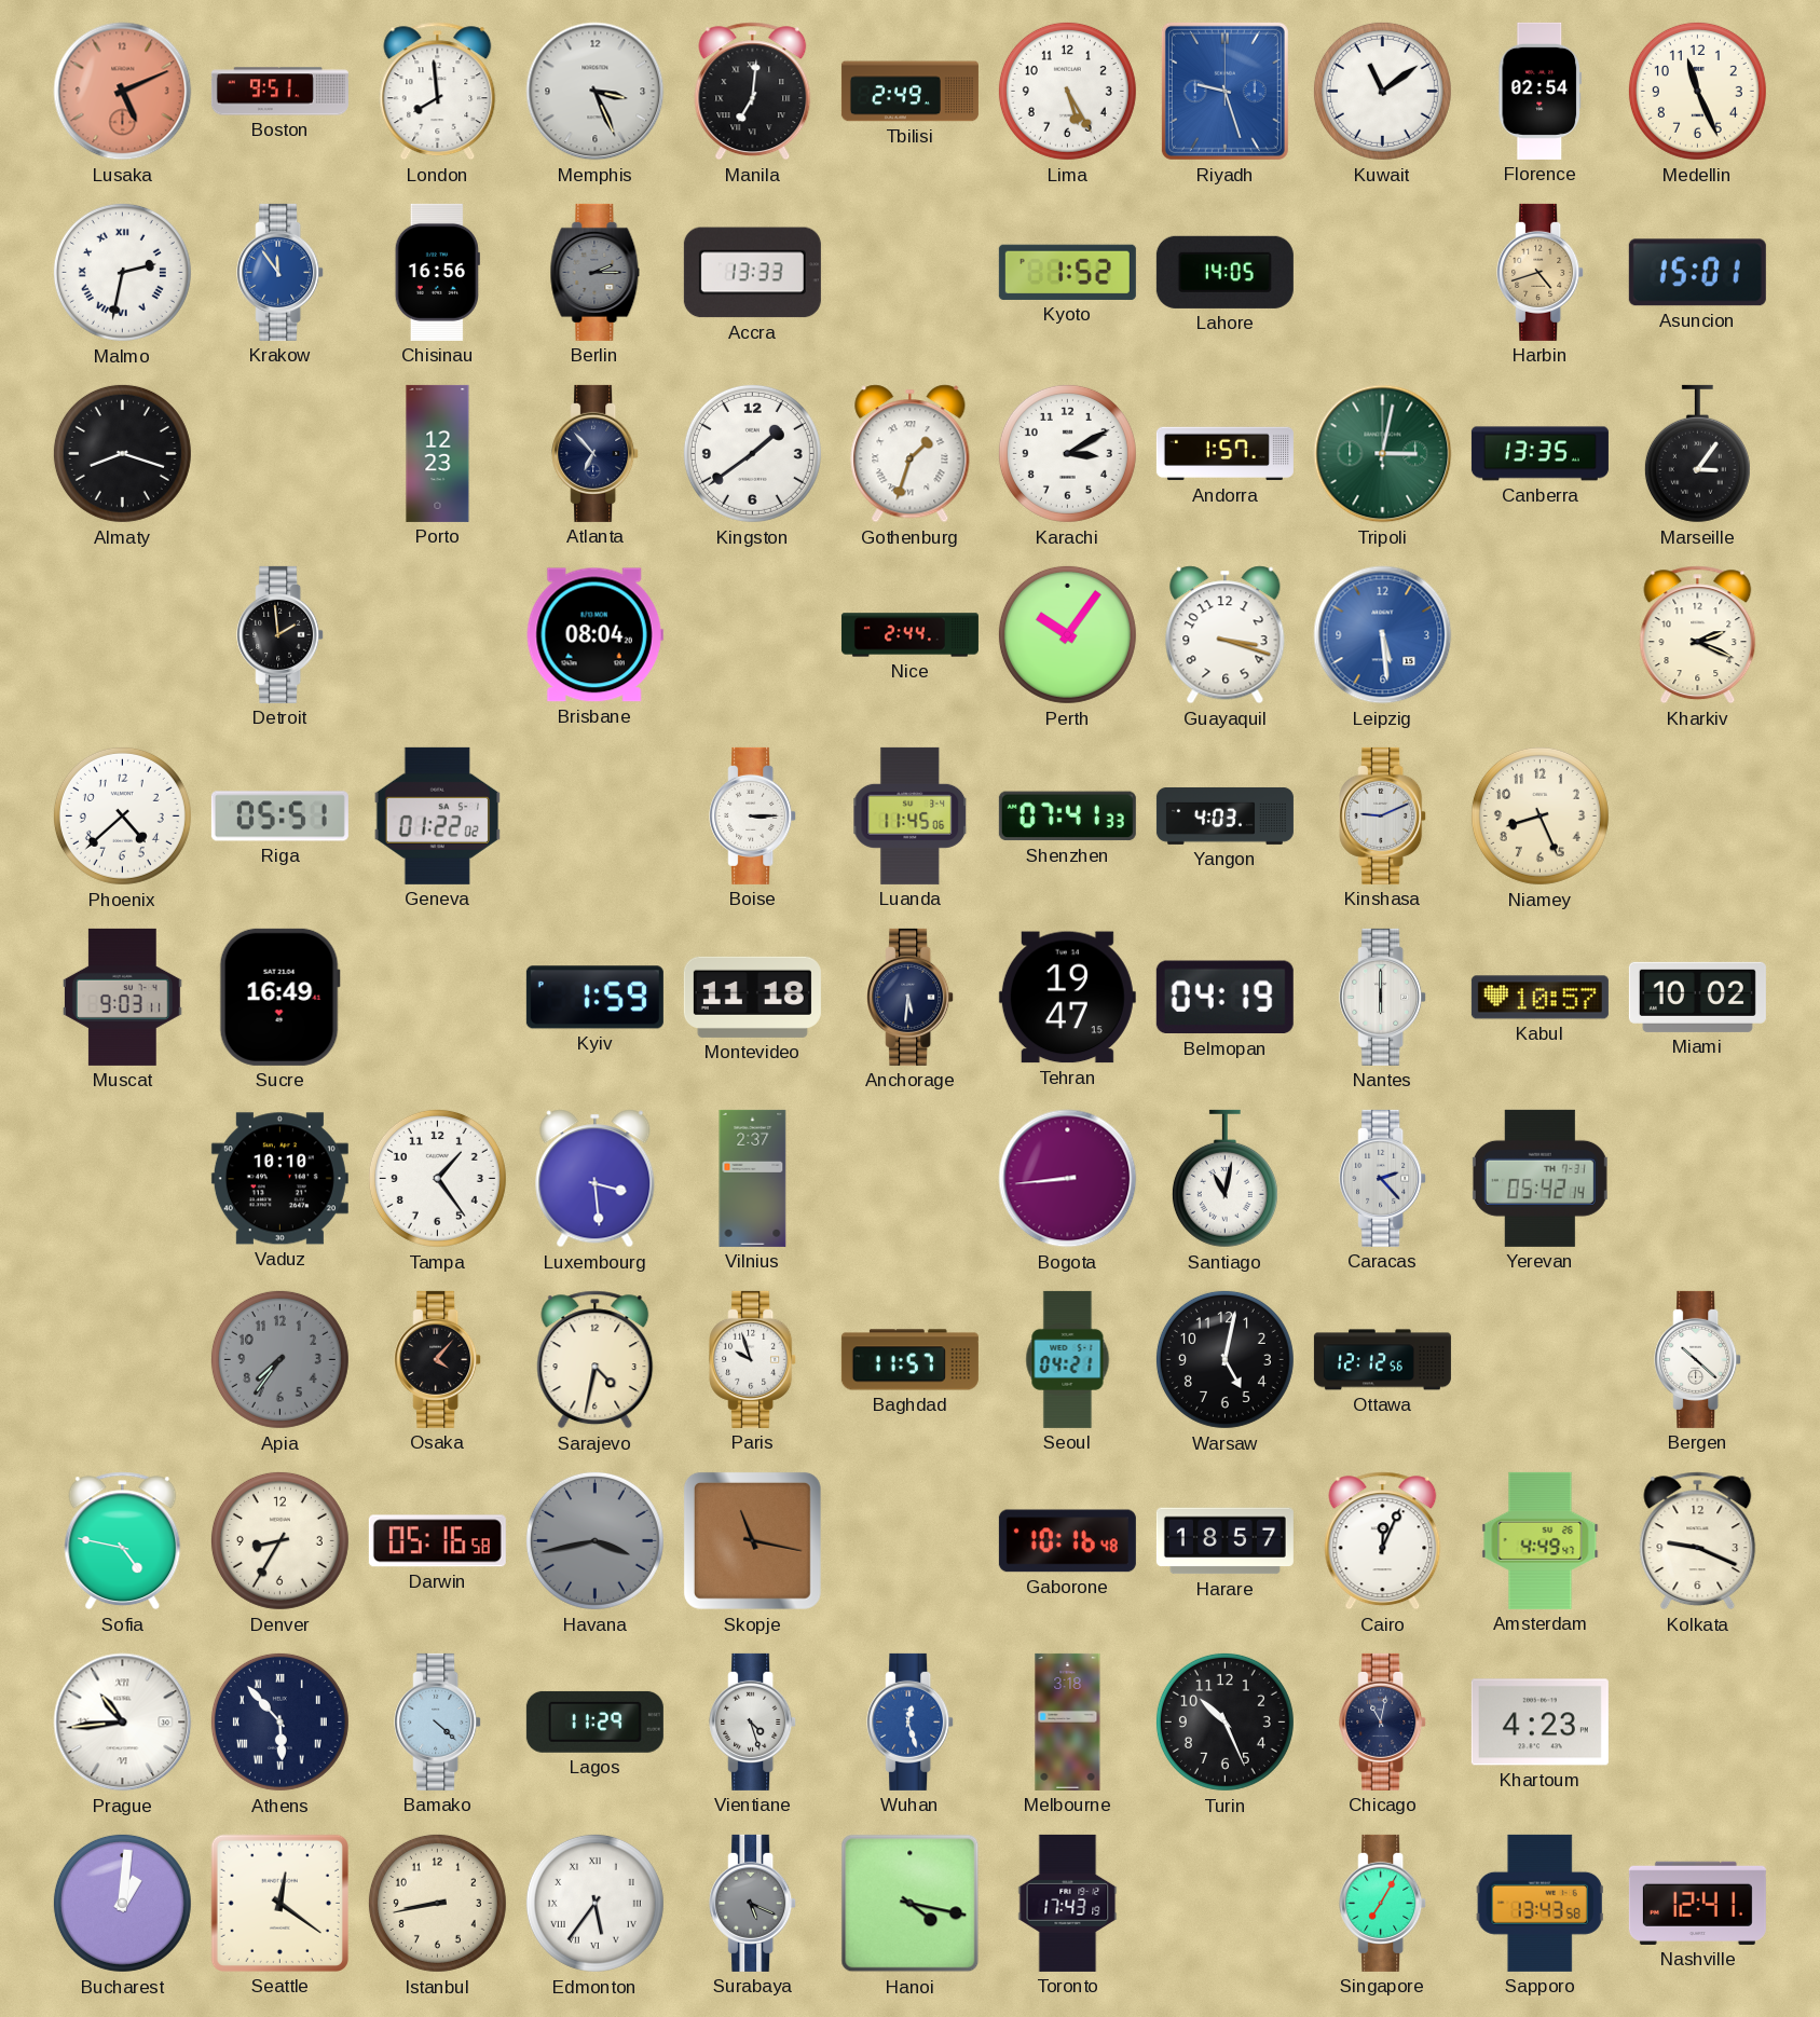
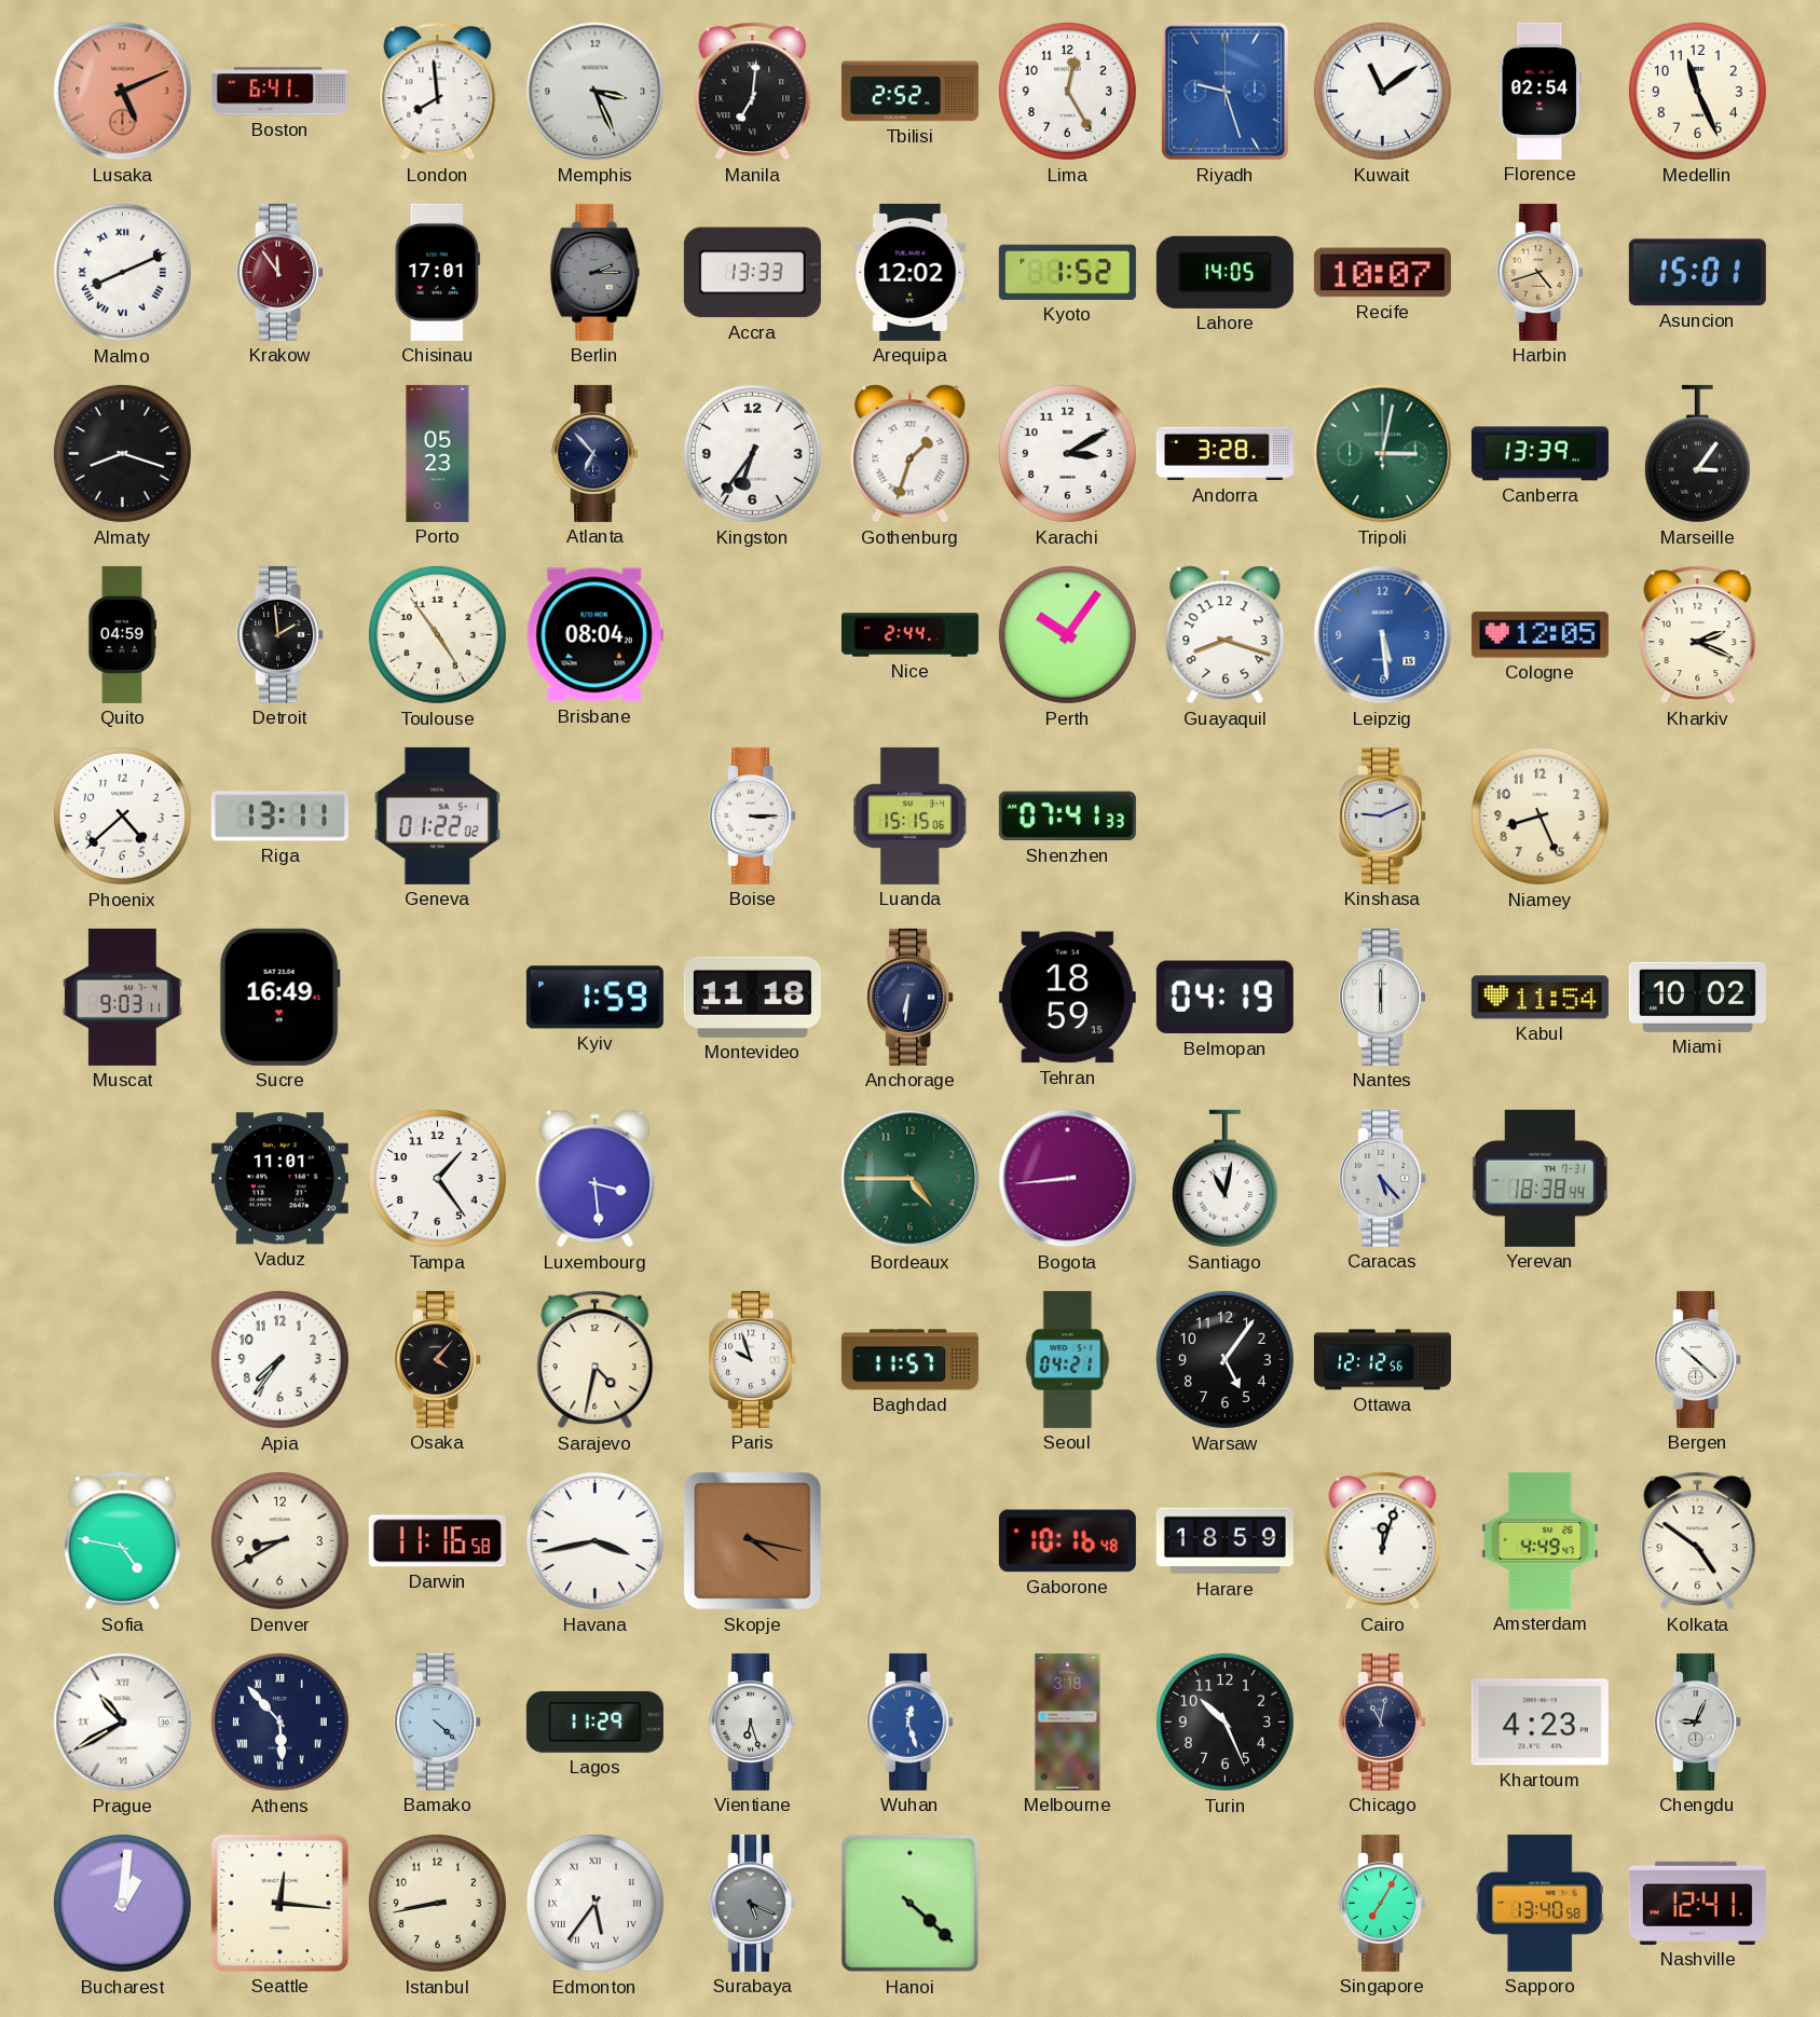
Boston: 9:51 -> 6:41
Tbilisi: 2:49 -> 2:52
Lima: 5:25 -> 12:25
Malmo: 2:32 -> 8:11
Krakow dial: blue -> burgundy
Chisinau: 16:56 -> 17:01
Arequipa: none -> 12:02
Recife: none -> 10:07
Porto: 12:23 -> 05:23
Kingston: 1:39 -> 6:36
Andorra: 1:57 -> 3:28
Canberra: 13:35 -> 13:39
Quito: none -> 04:59
Toulouse: none -> 4:54
Guayaquil: 3:18 -> 8:18
Cologne: none -> 12:05
Riga: 05:51 -> 13:11
Luanda: 11:45 -> 15:15
Yangon: 4:03 -> none
Anchorage: 5:31 -> 6:31
Tehran: 19:47 -> 18:59
Kabul: 10:57 -> 11:54
Vaduz: 10:10 -> 11:01
Vilnius: 2:37 -> none
Bordeaux: none -> 4:45
Caracas: 2:23 -> 5:23
Yerevan: 05:42 -> 18:38
Apia dial: grey -> white
Warsaw: 5:02 -> 5:06
Denver: 8:35 -> 8:40
Darwin: 05:16 -> 11:16
Havana dial: grey -> white
Skopje: 11:17 -> 4:17
Harare: 18:57 -> 18:59
Cairo: 12:04 -> 12:03
Kolkata: 9:19 -> 4:51
Prague: 10:44 -> 10:40
Vientiane: 4:27 -> 6:27
Chengdu: none -> 9:04
Seattle: 12:21 -> 12:16
Hanoi: 4:17 -> 4:22
Toronto: 17:43 -> none
Sapporo: 13:43 -> 13:40
